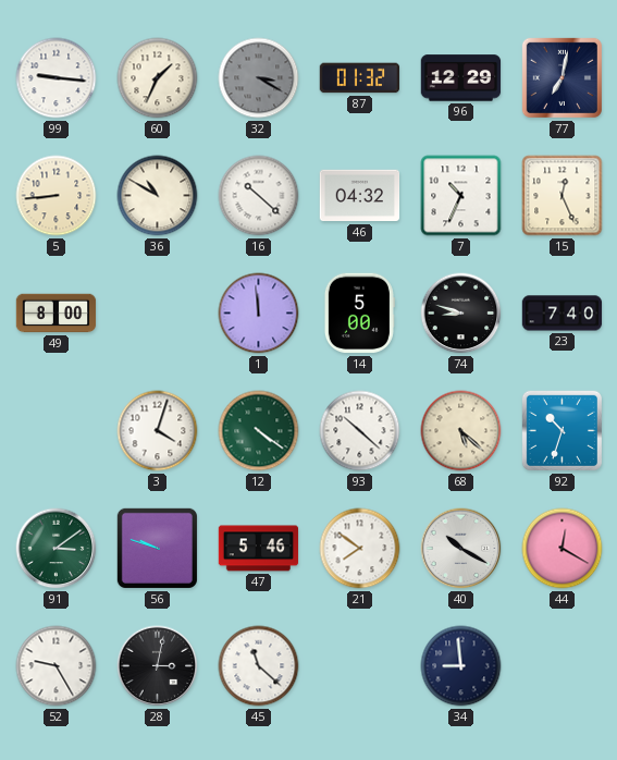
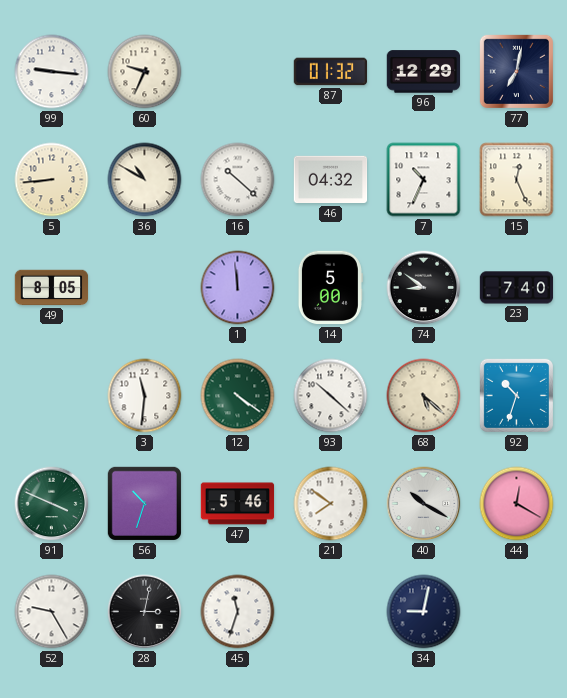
60: 1:34 -> 9:34
32: 3:20 -> none
49: 8:00 -> 8:05
74: 8:48 -> 8:51
3: 4:03 -> 11:31
91: 3:09 -> 3:49
56: 9:48 -> 10:33
45: 11:22 -> 11:33
34: 8:59 -> 9:02
